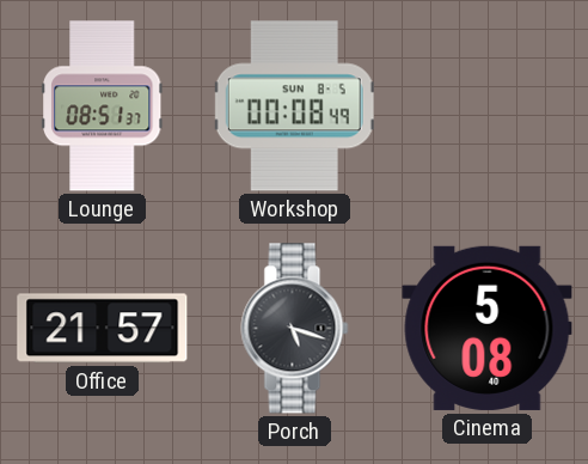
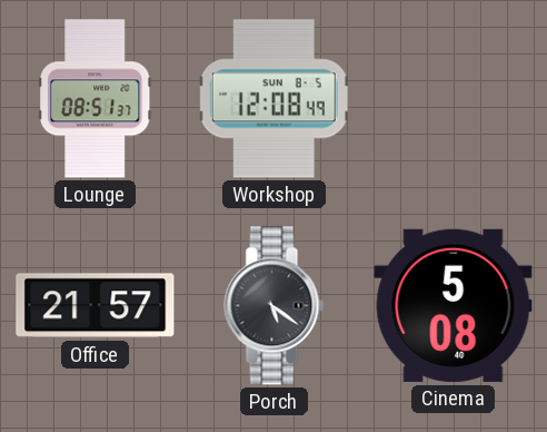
Workshop: 00:08 -> 12:08
Porch: 5:18 -> 5:21
